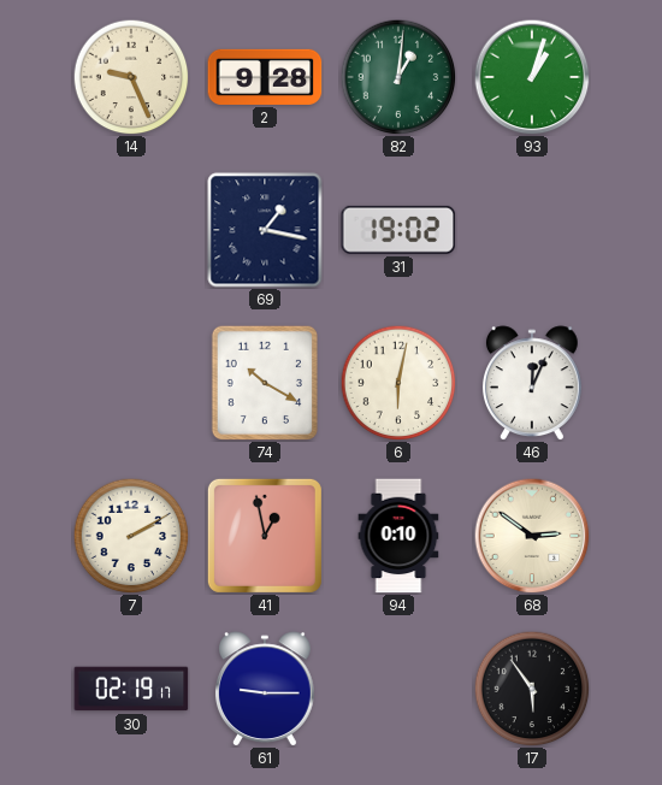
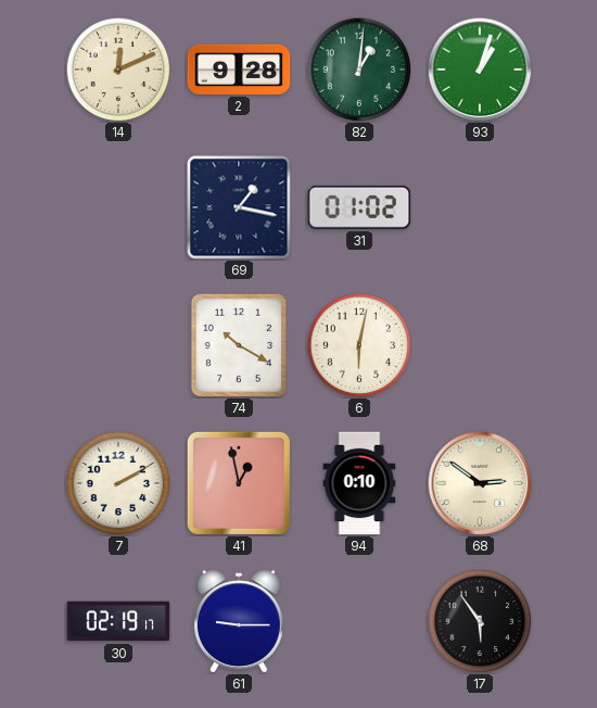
14: 9:26 -> 12:11
31: 19:02 -> 01:02
46: 12:04 -> none
